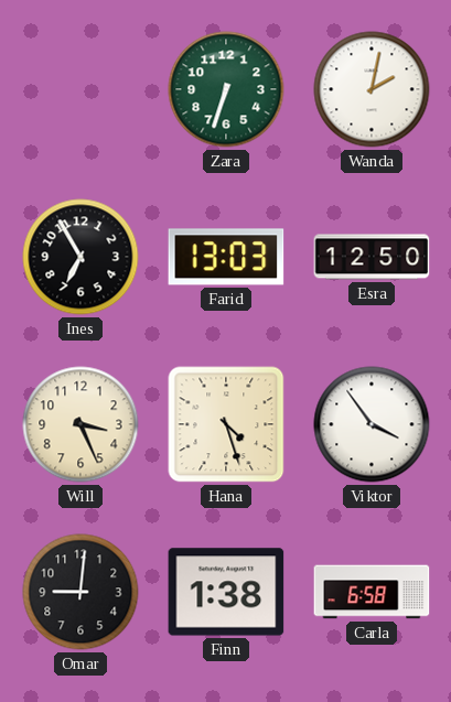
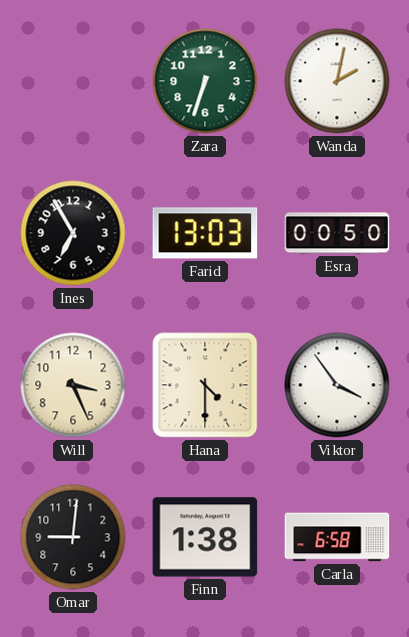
Esra: 12:50 -> 00:50
Hana: 4:27 -> 4:30
